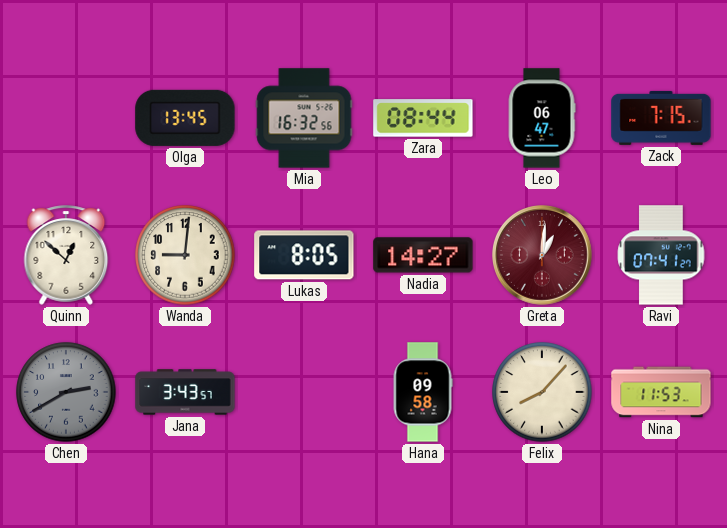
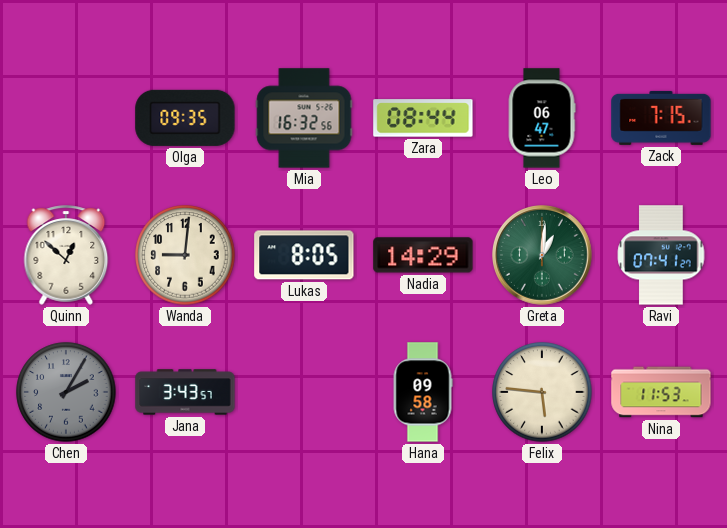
Olga: 13:45 -> 09:35
Nadia: 14:27 -> 14:29
Greta dial: burgundy -> green
Chen: 2:40 -> 2:05
Felix: 8:07 -> 5:46
